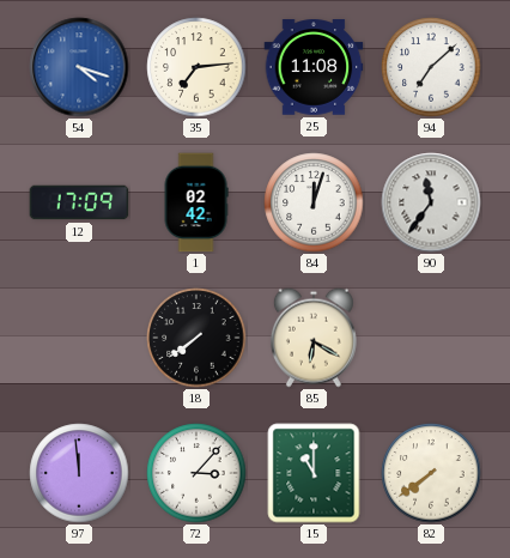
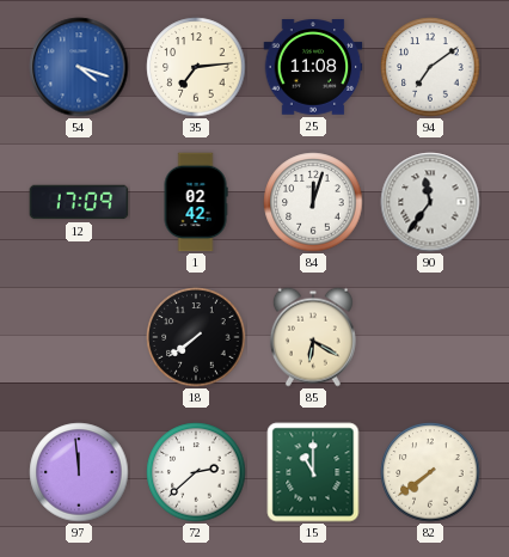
94: 7:08 -> 7:09
72: 3:07 -> 2:38
